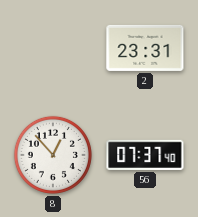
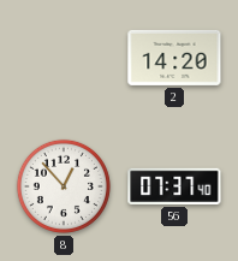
2: 23:31 -> 14:20
